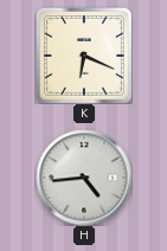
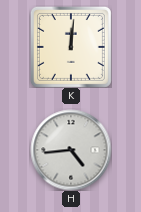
K: 6:19 -> 12:01
